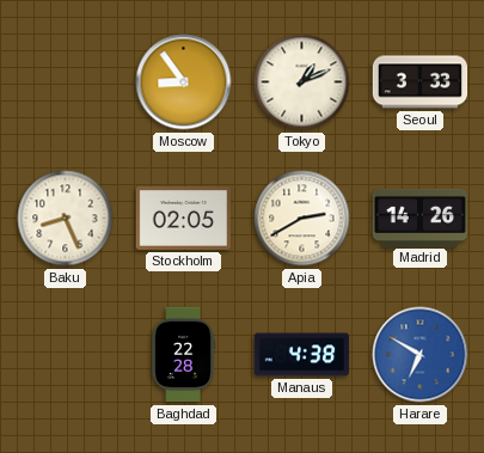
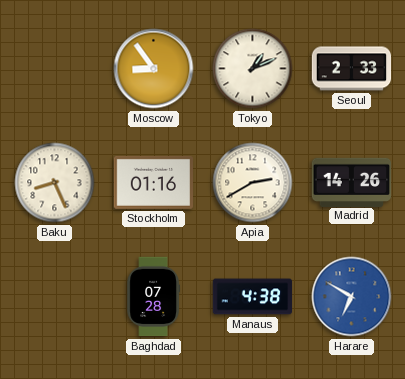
Seoul: 3:33 -> 2:33
Stockholm: 02:05 -> 01:16
Baghdad: 22:28 -> 07:28
